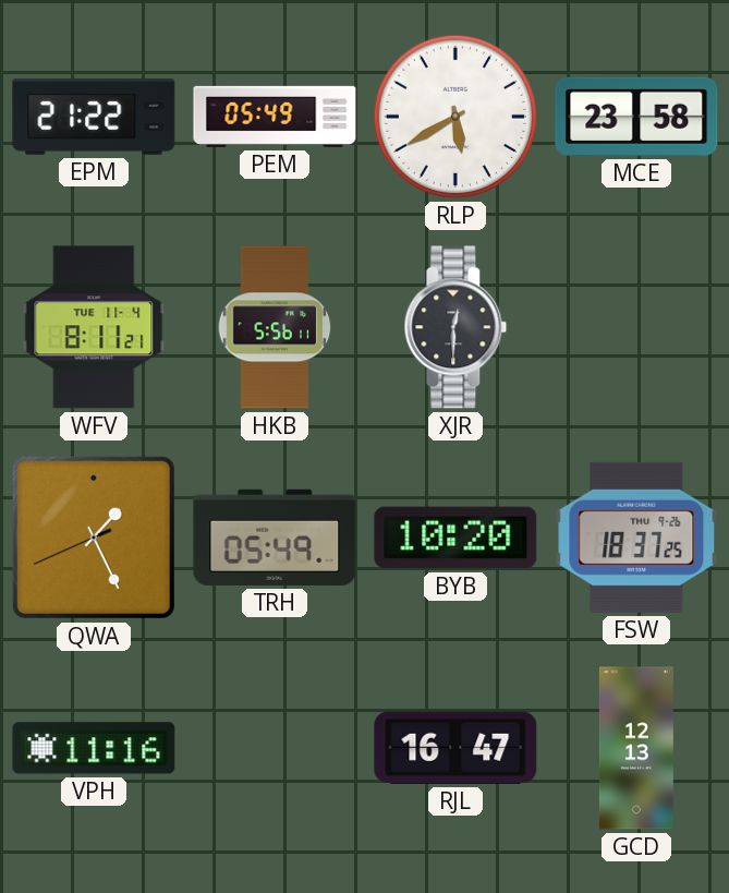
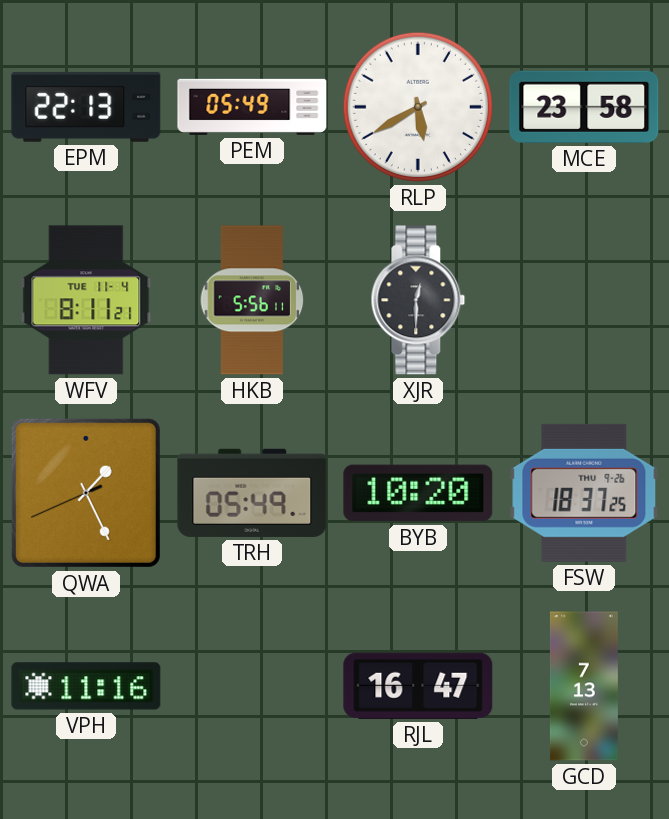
EPM: 21:22 -> 22:13
GCD: 12:13 -> 7:13
